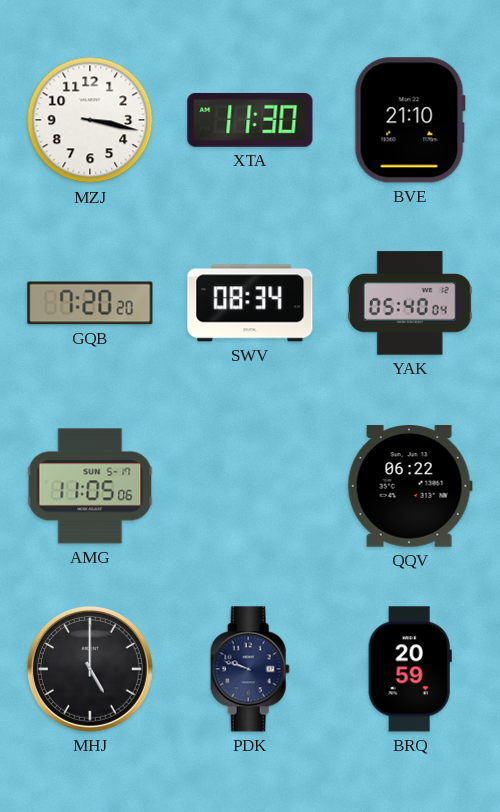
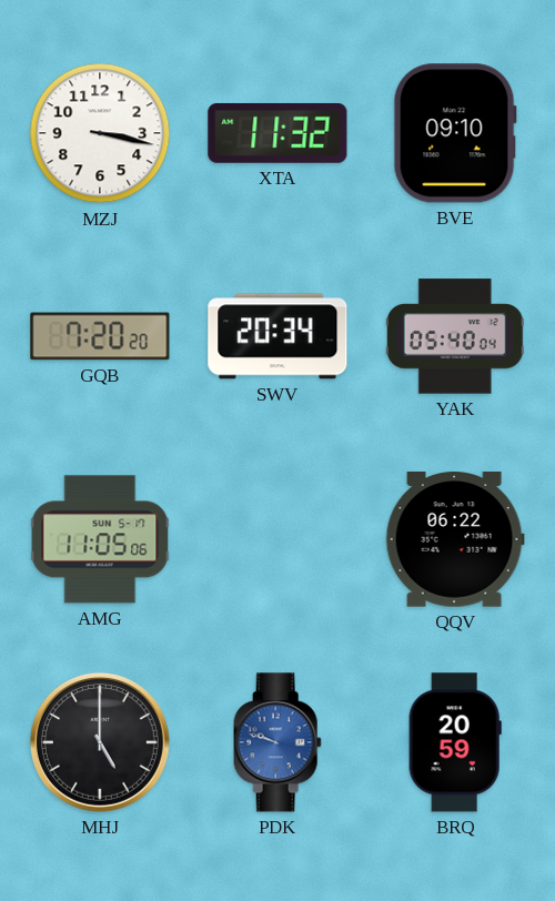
XTA: 11:30 -> 11:32
BVE: 21:10 -> 09:10
SWV: 08:34 -> 20:34
PDK dial: navy -> blue
